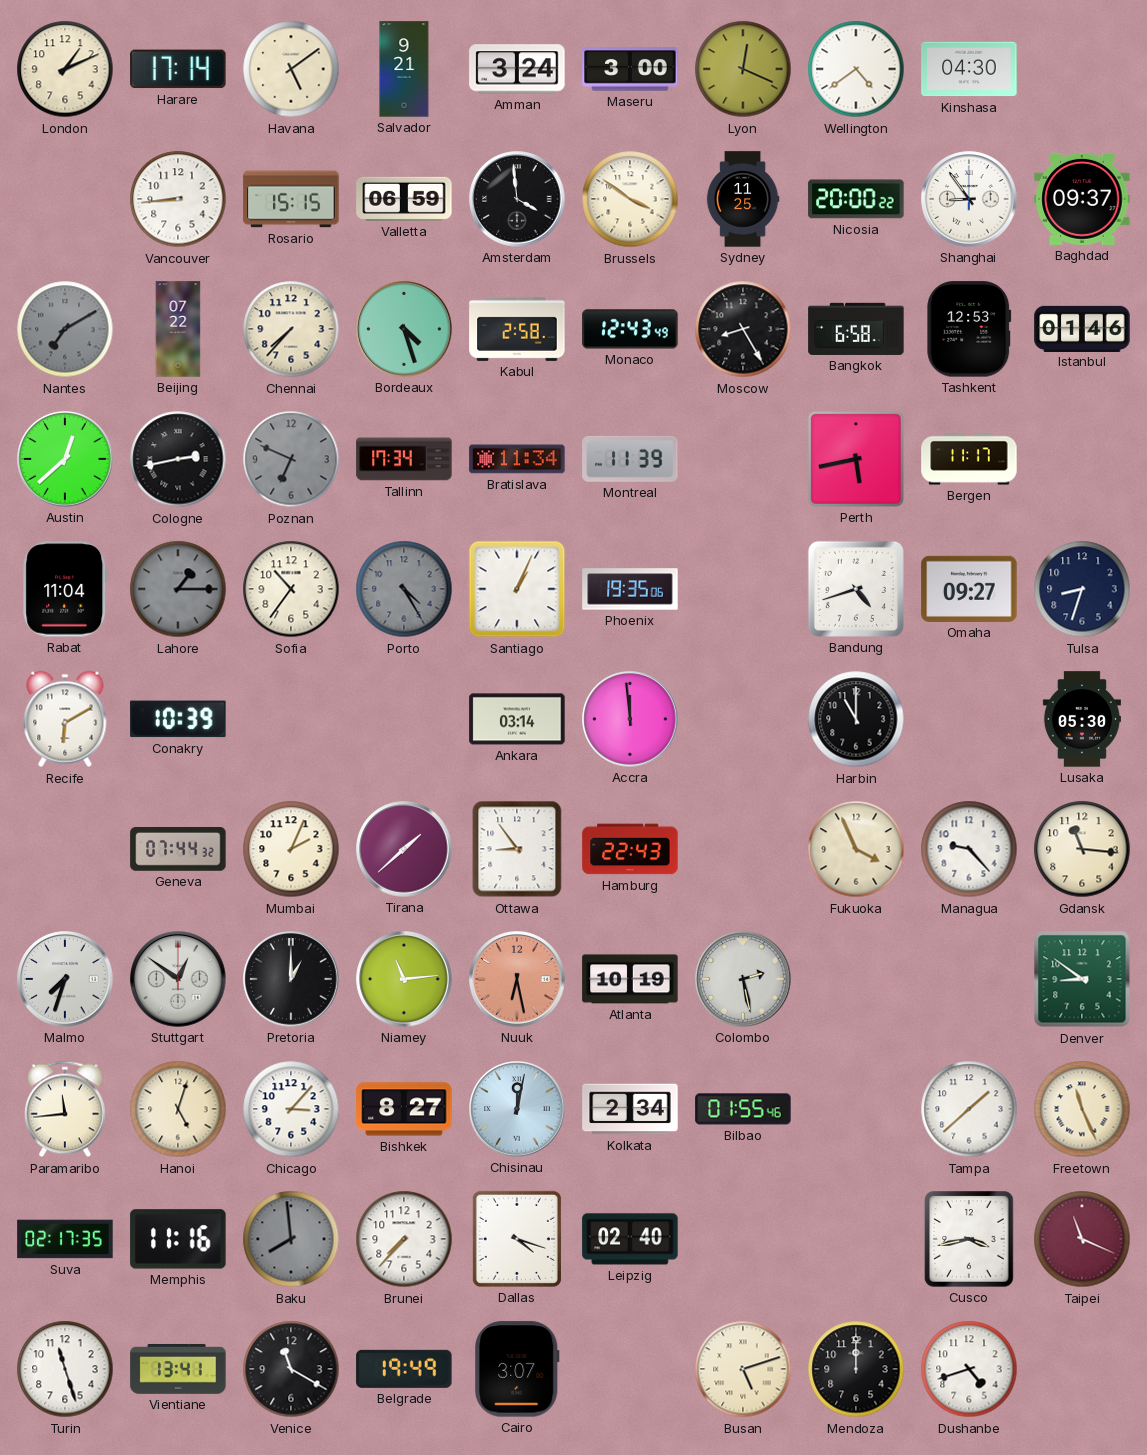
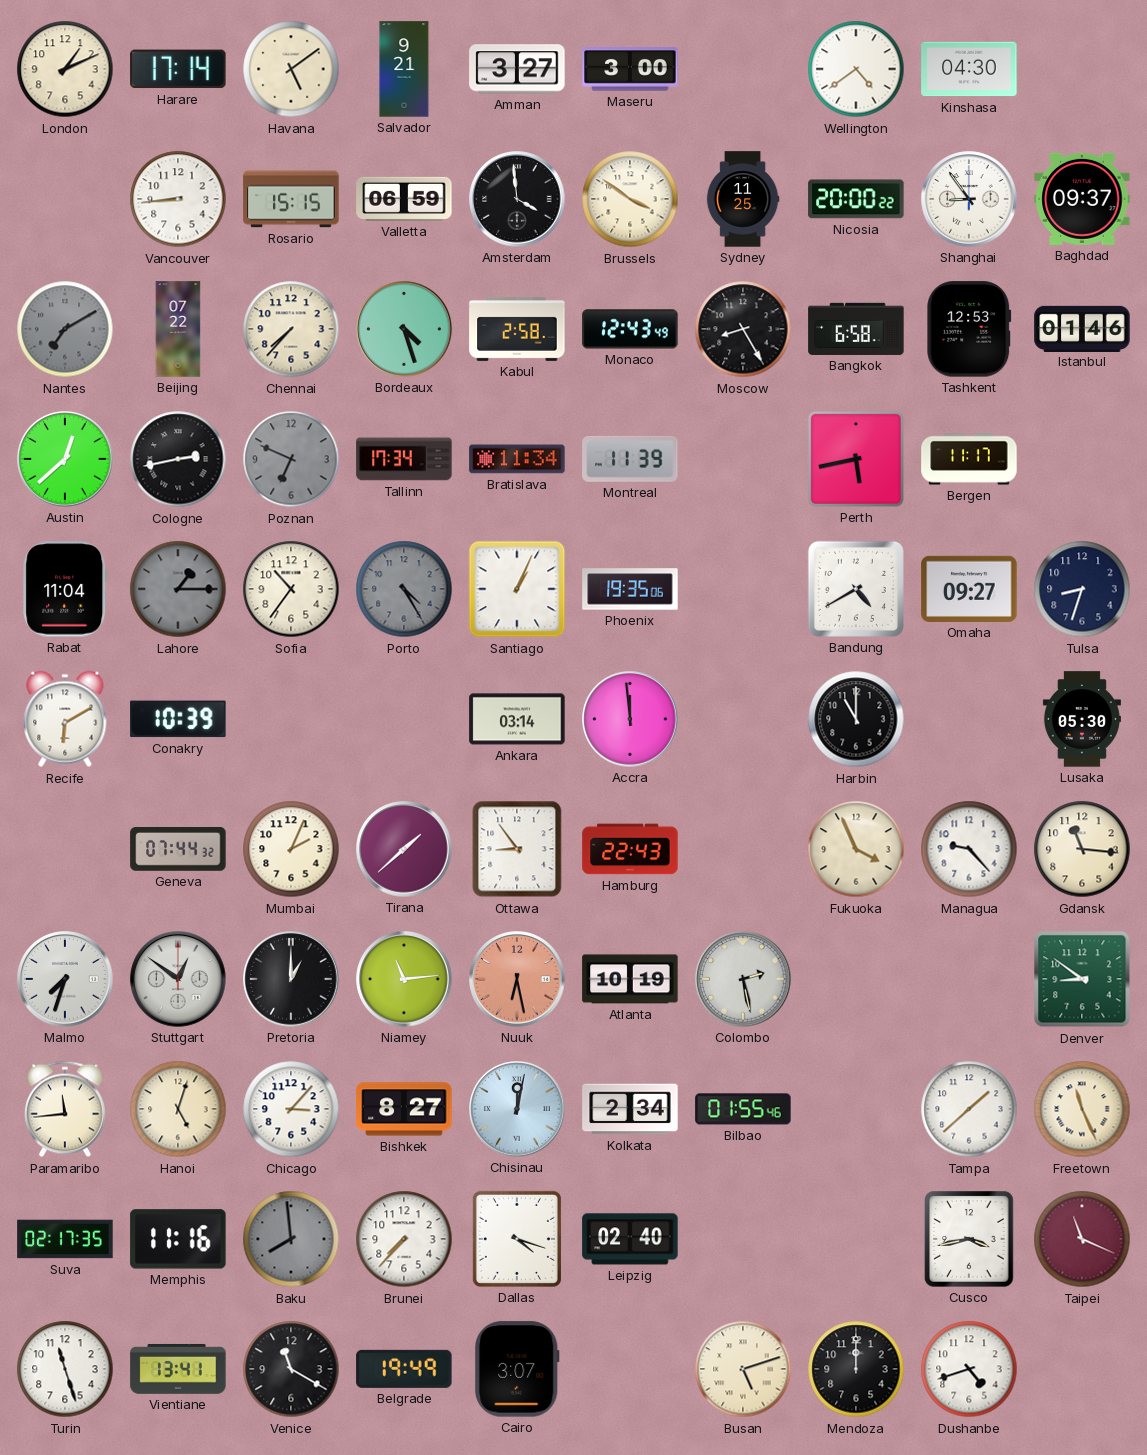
Amman: 3:24 -> 3:27
Lyon: 12:19 -> none
Bandung: 4:42 -> 4:40
